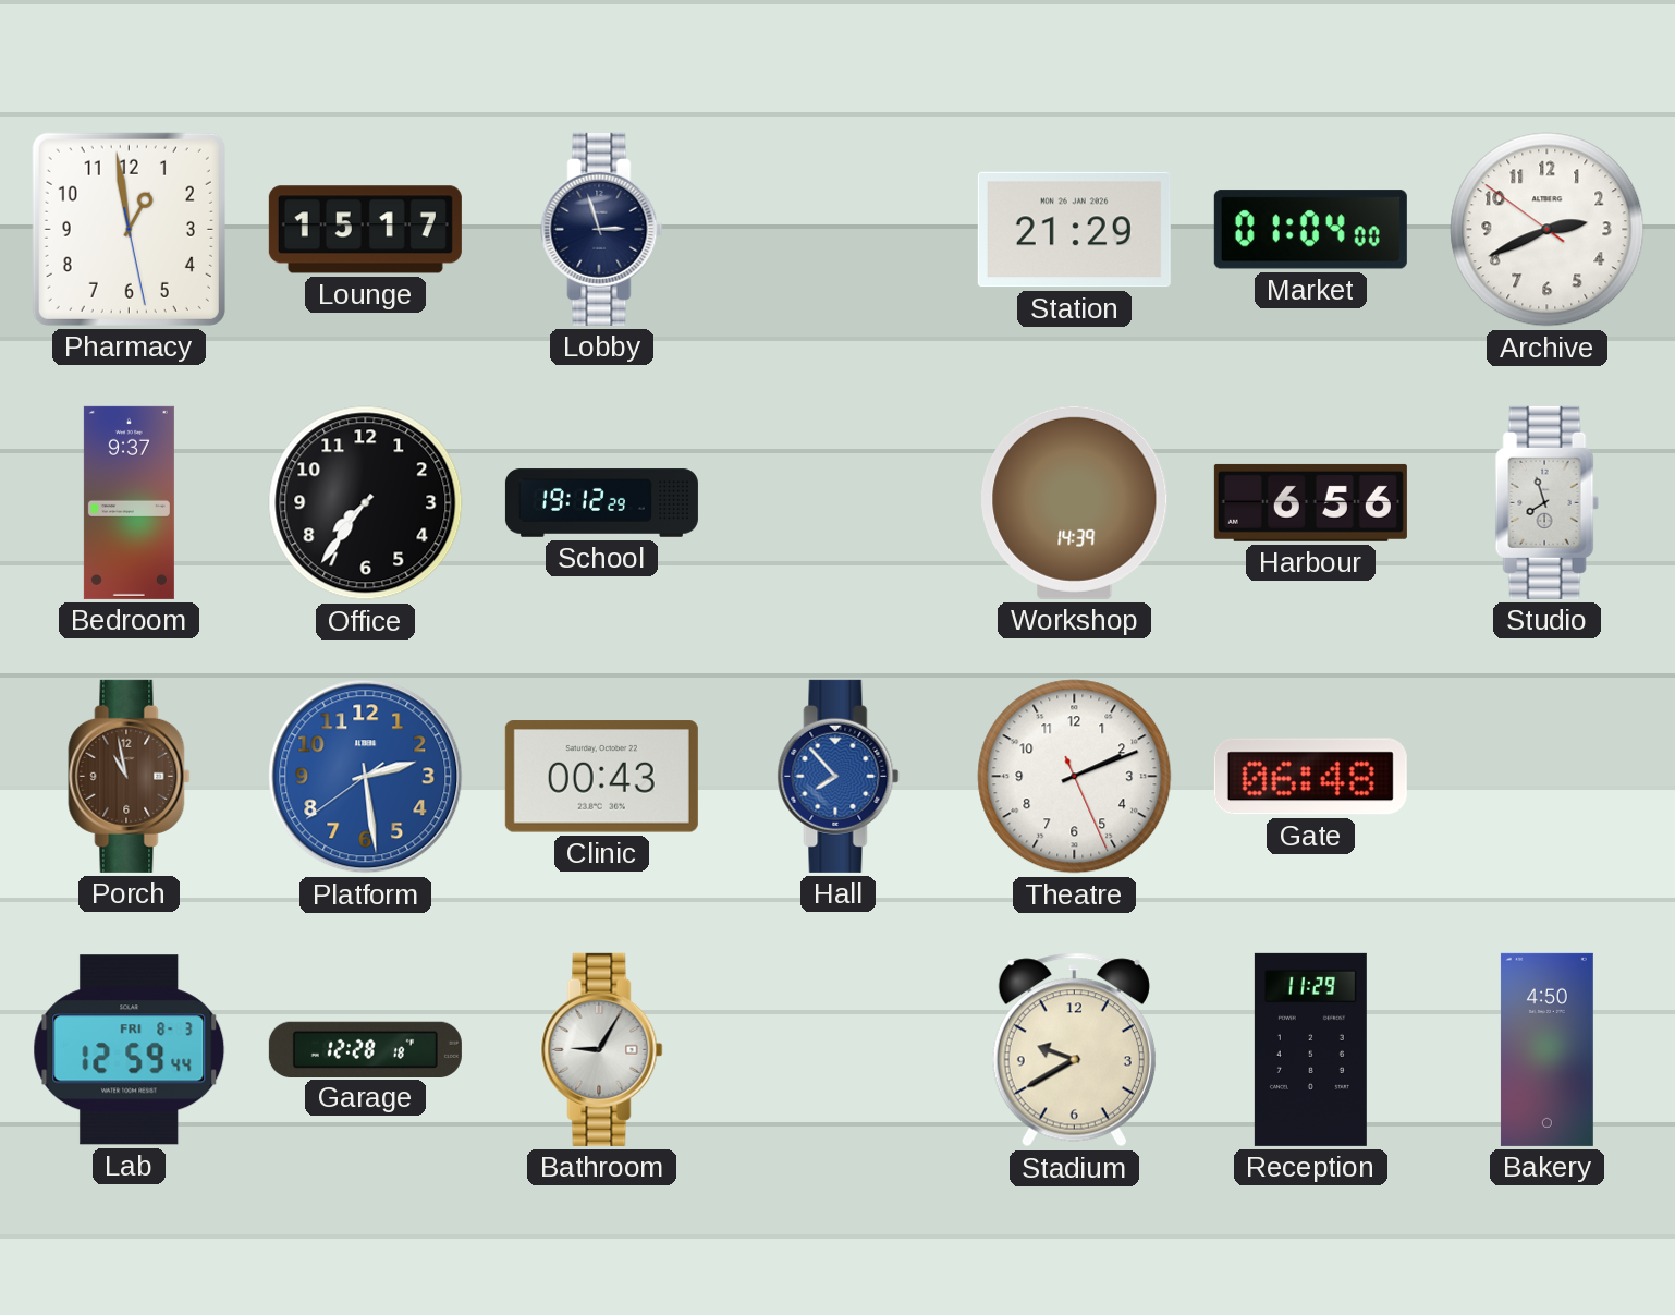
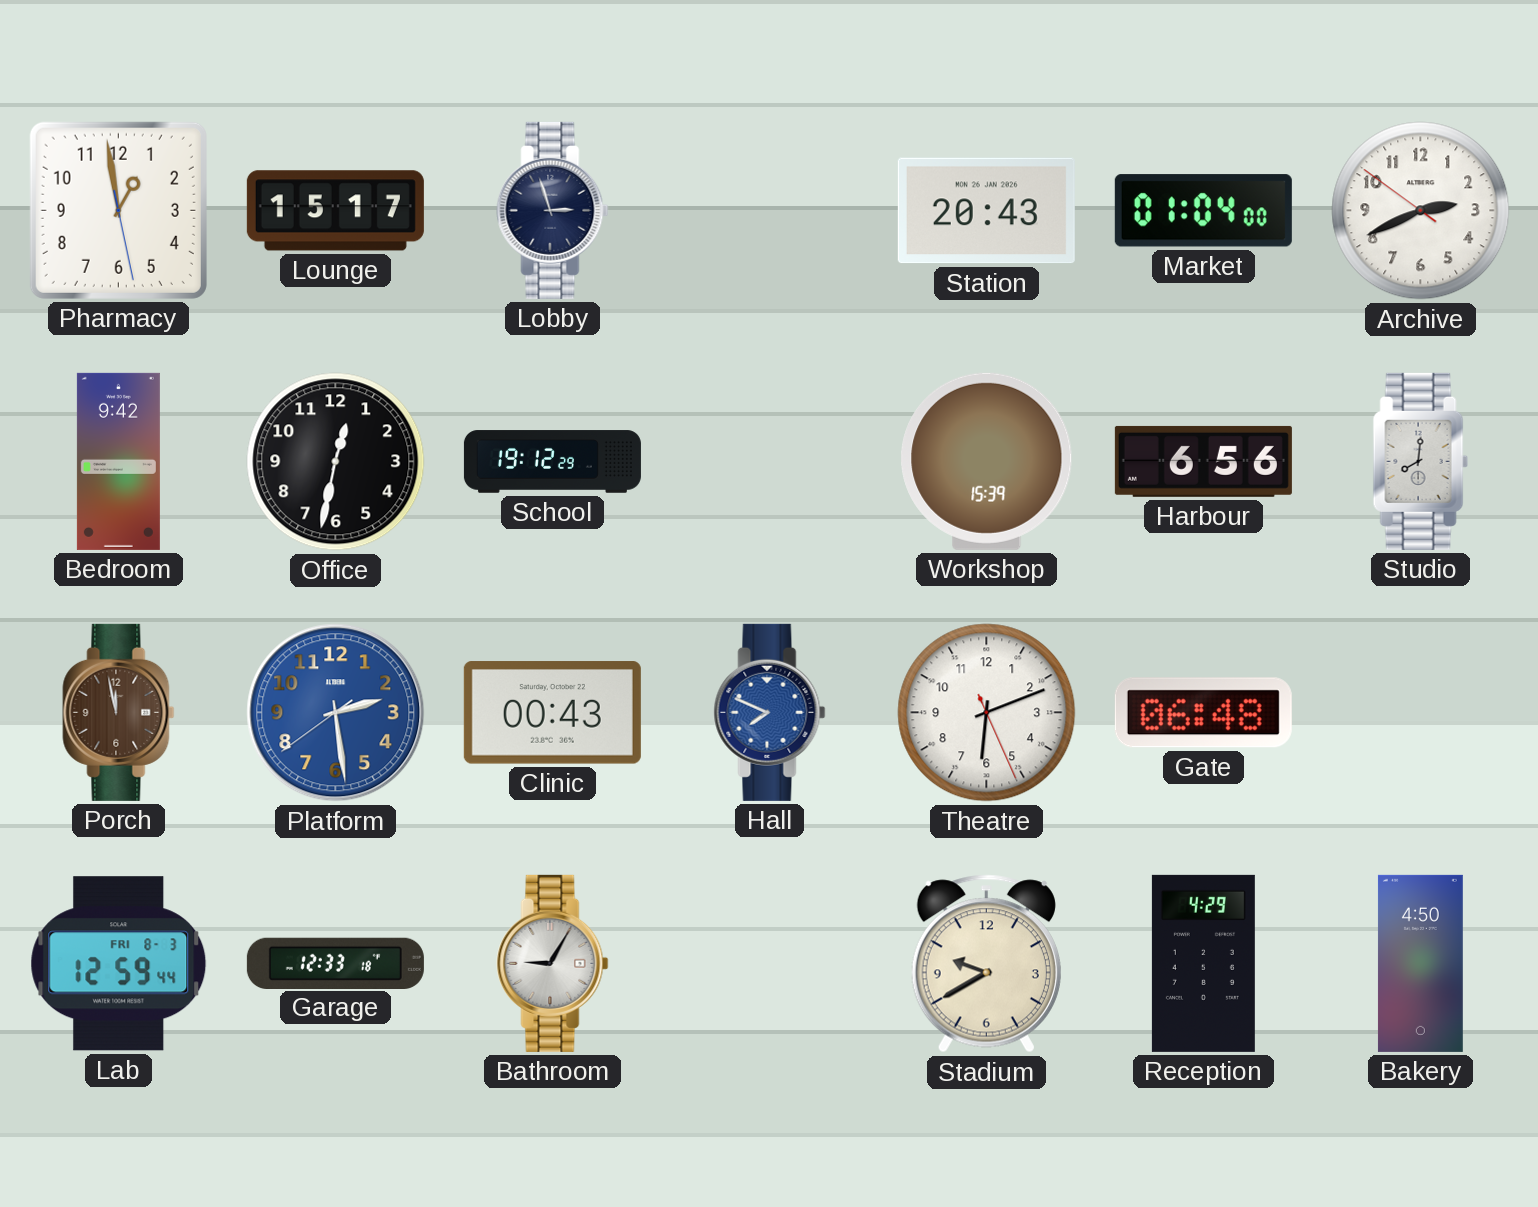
Station: 21:29 -> 20:43
Bedroom: 9:37 -> 9:42
Office: 7:36 -> 12:32
Workshop: 14:39 -> 15:39
Studio: 7:57 -> 8:01
Porch: 10:58 -> 11:58
Hall: 7:53 -> 7:49
Theatre: 2:11 -> 6:11
Garage: 12:28 -> 12:33
Reception: 11:29 -> 4:29
